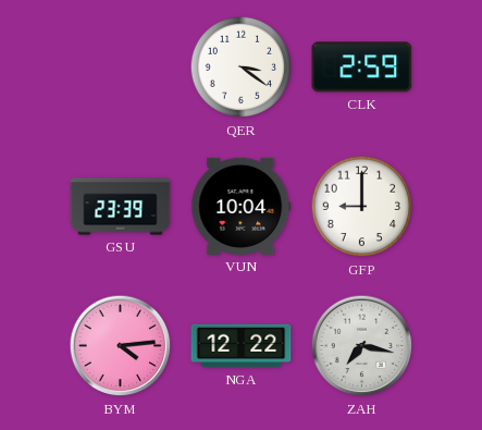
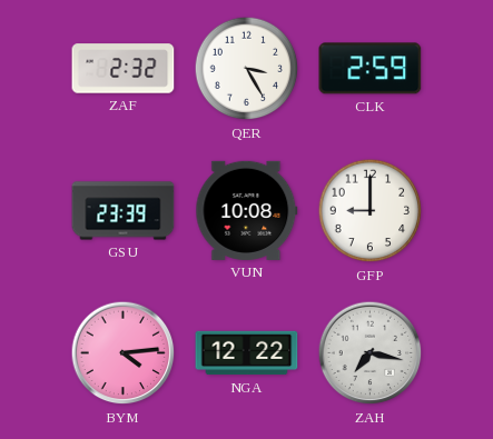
ZAF: none -> 2:32
QER: 3:21 -> 3:25
VUN: 10:04 -> 10:08
